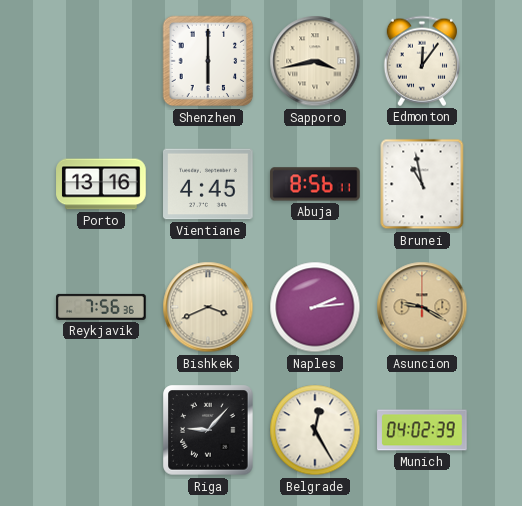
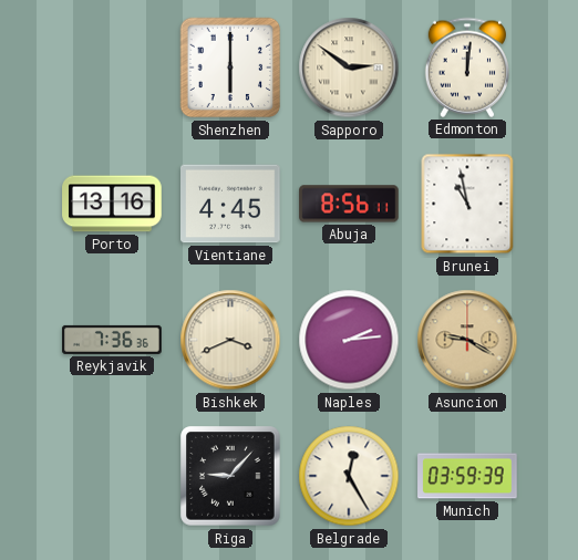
Sapporo: 3:43 -> 2:51
Edmonton: 12:06 -> 12:01
Reykjavik: 7:56 -> 7:36
Munich: 04:02 -> 03:59
